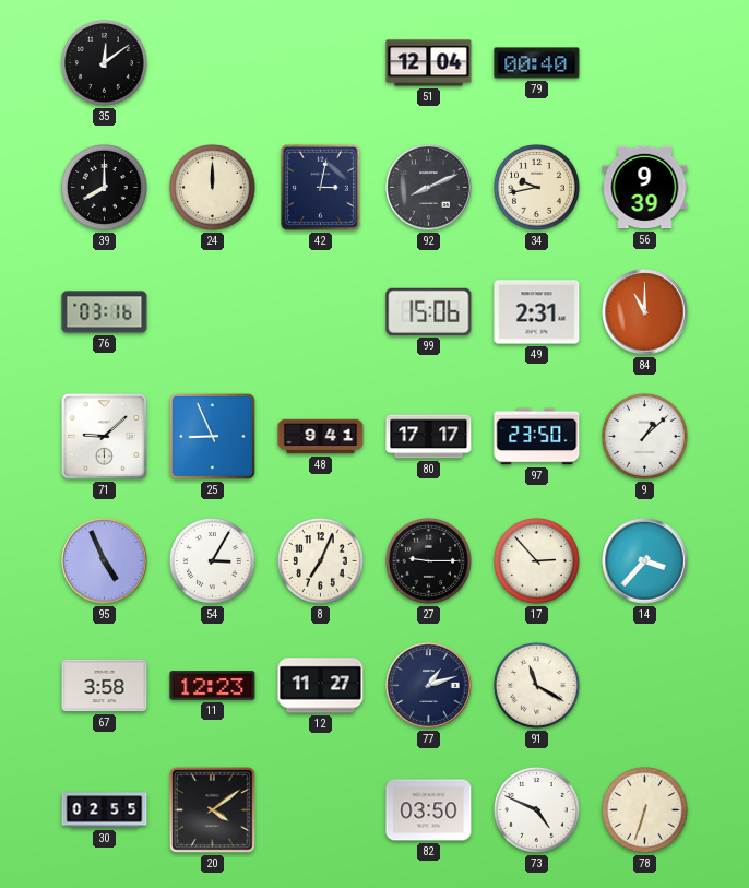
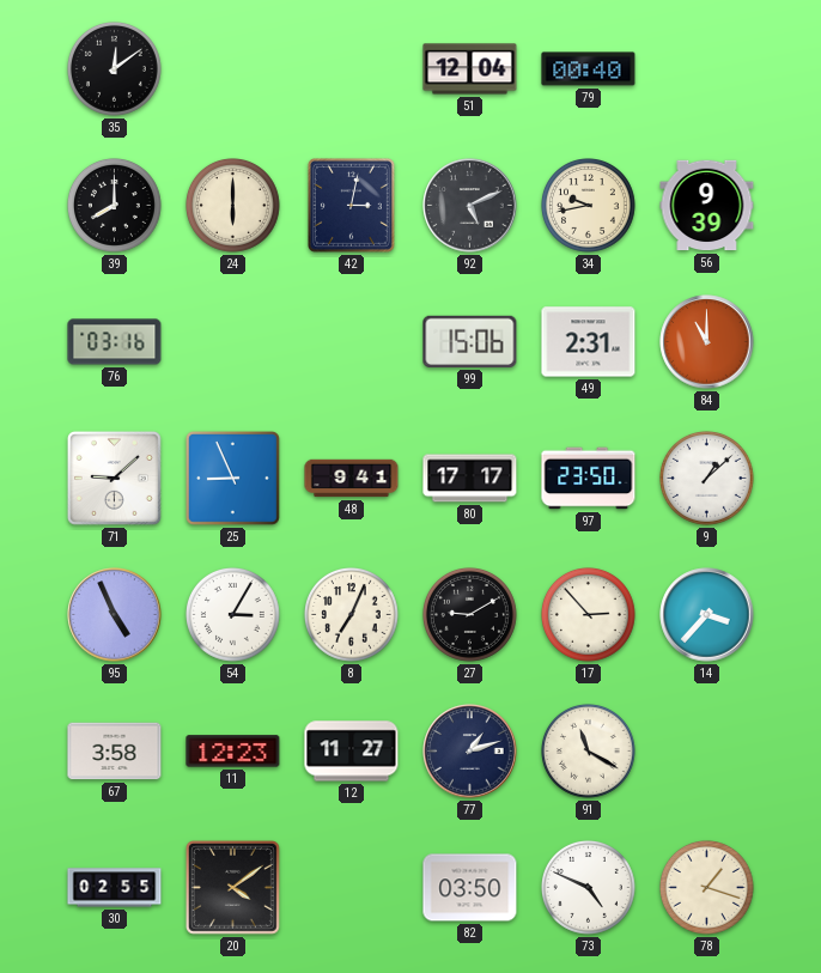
24: 12:00 -> 6:00
92: 8:11 -> 5:11
27: 9:15 -> 9:10
78: 6:33 -> 1:18
